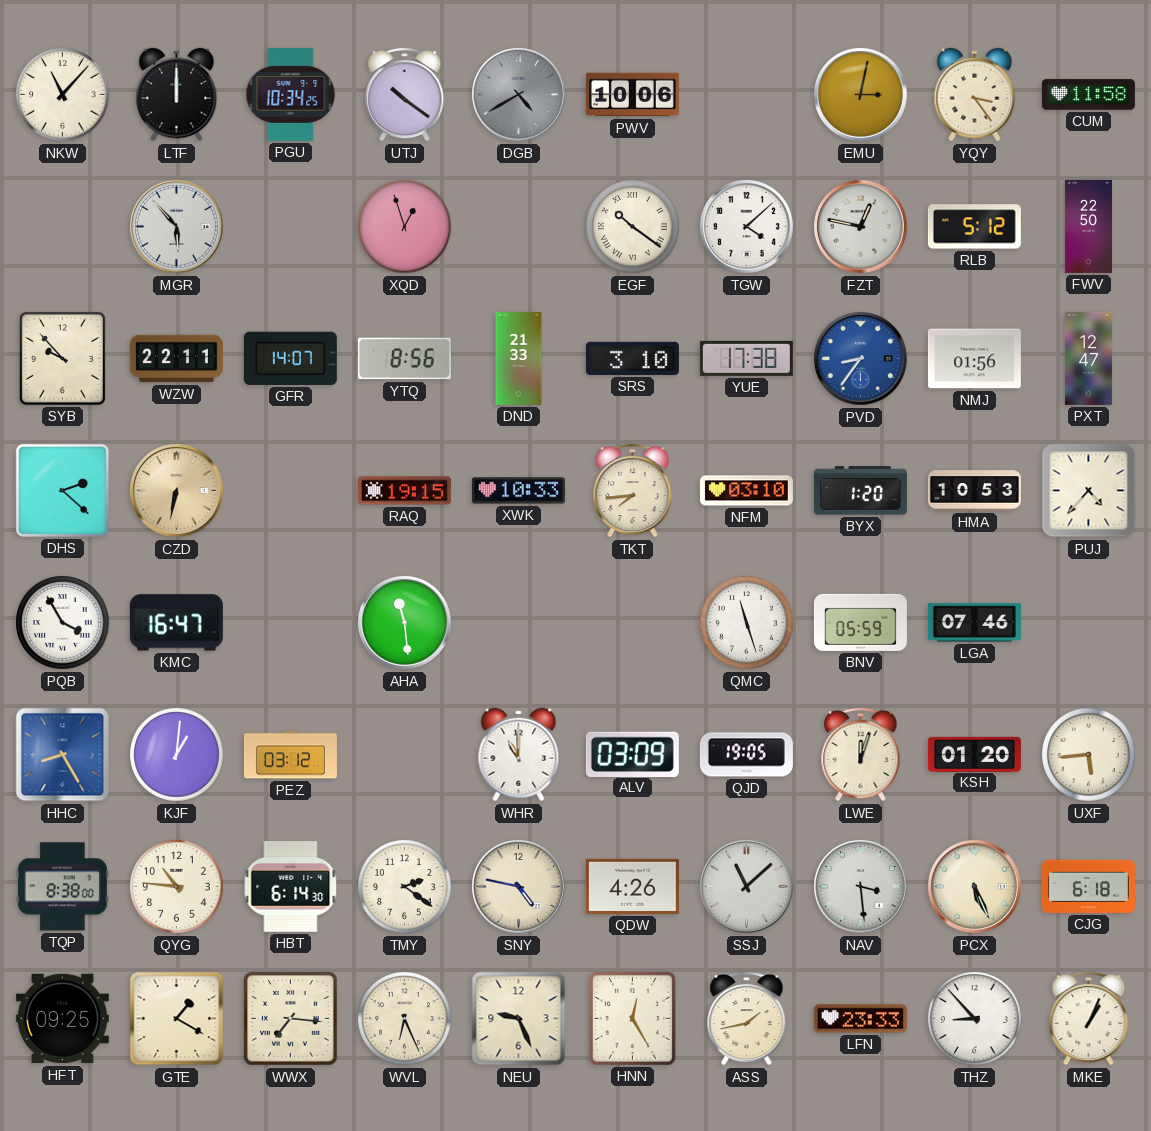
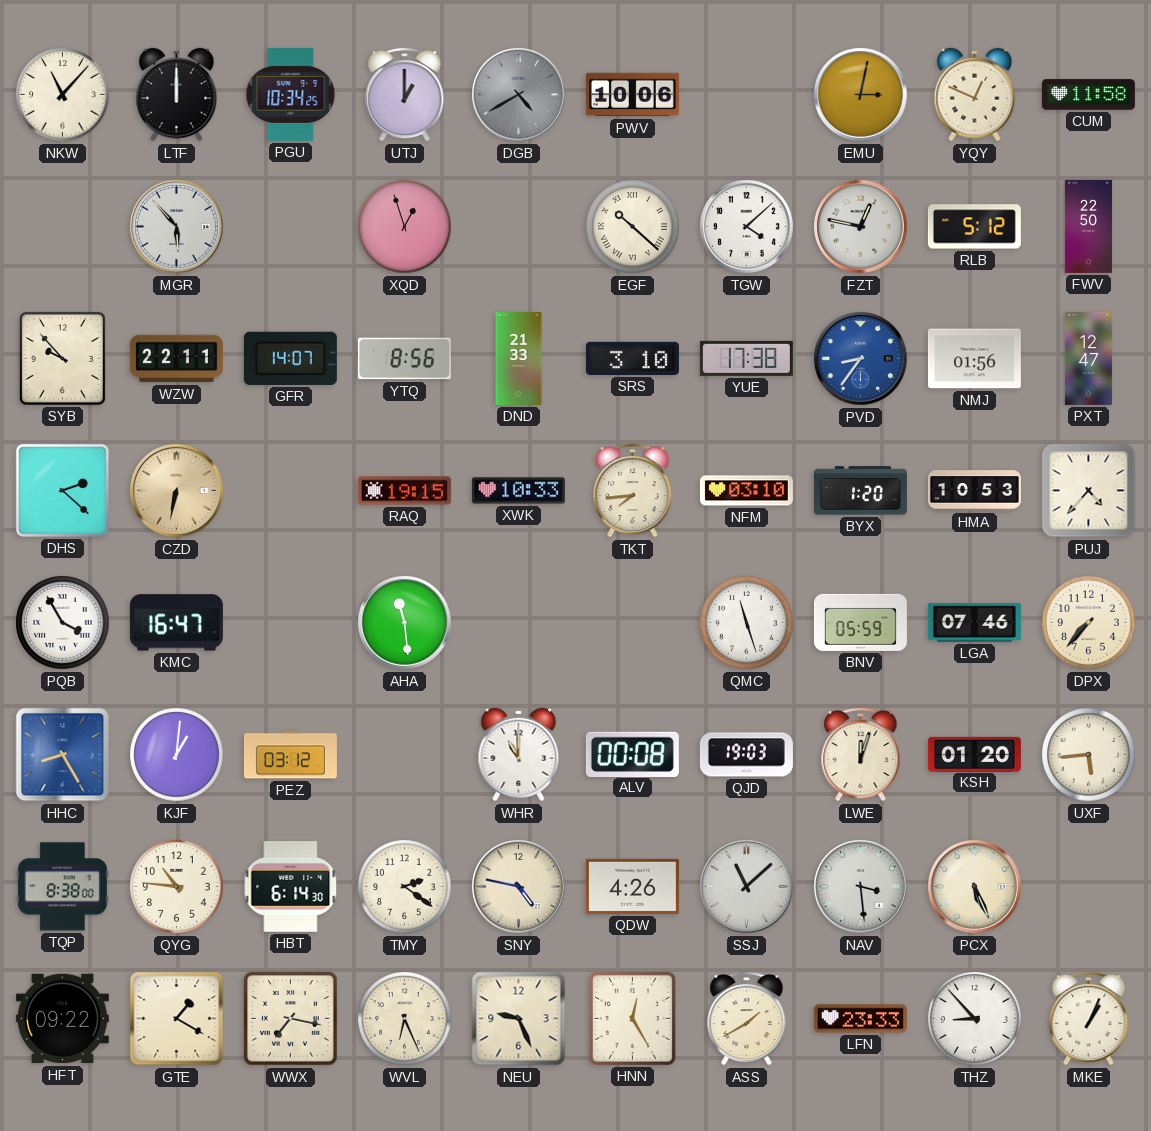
UTJ: 10:21 -> 1:00
YQY: 3:24 -> 12:49
EGF: 10:21 -> 10:22
DPX: none -> 7:37
ALV: 03:09 -> 00:08
QJD: 19:05 -> 19:03
CJG: 6:18 -> none
HFT: 09:25 -> 09:22
WWX: 7:16 -> 7:17
ASS: 1:43 -> 1:40
